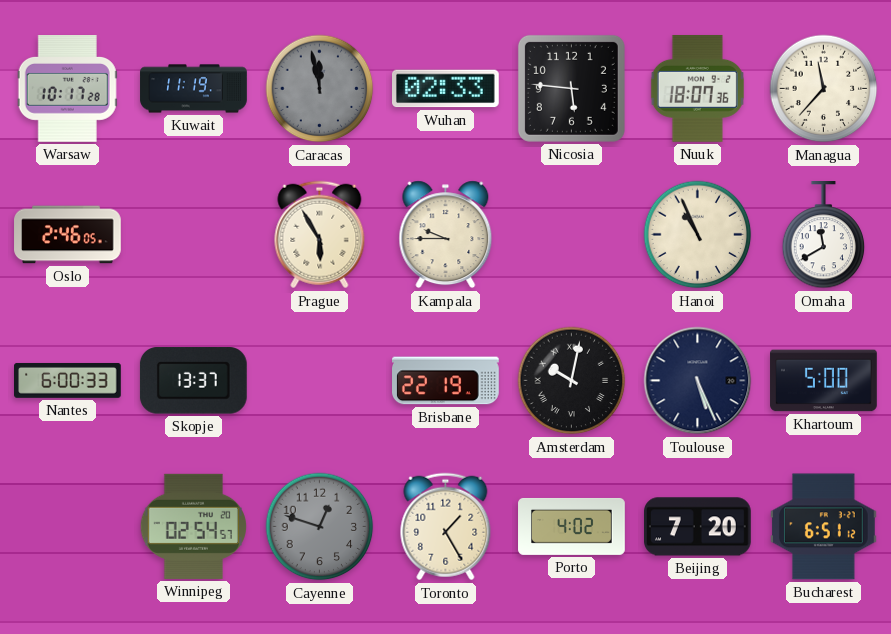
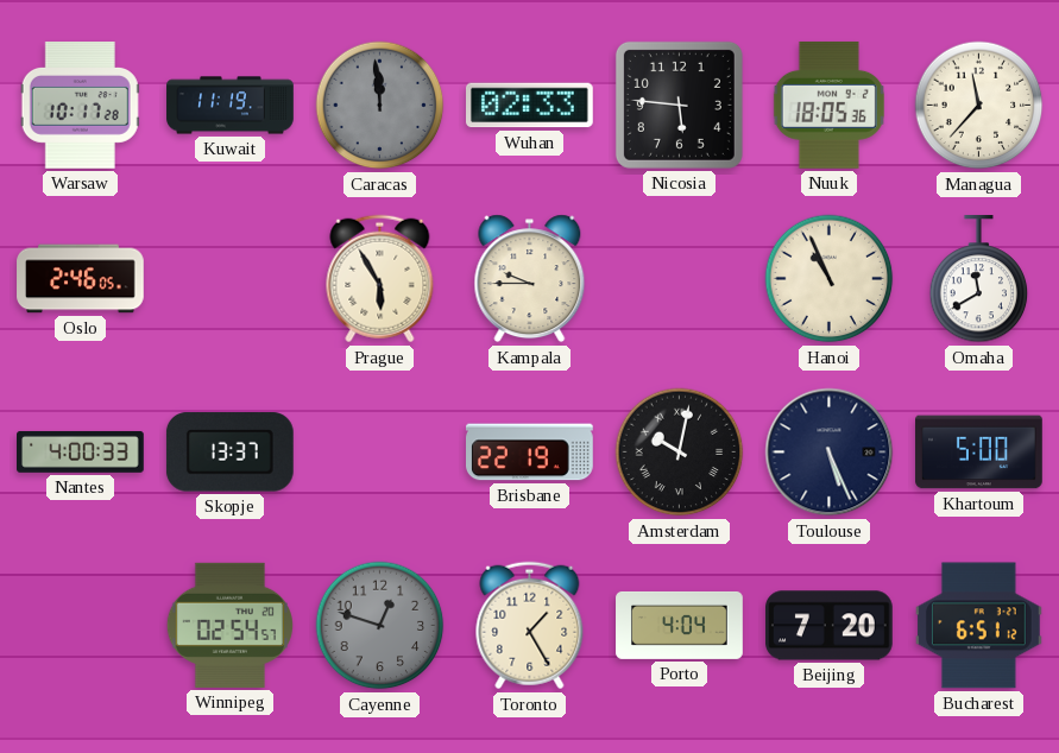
Caracas: 11:58 -> 11:59
Nuuk: 18:07 -> 18:05
Nantes: 6:00 -> 4:00
Porto: 4:02 -> 4:04
